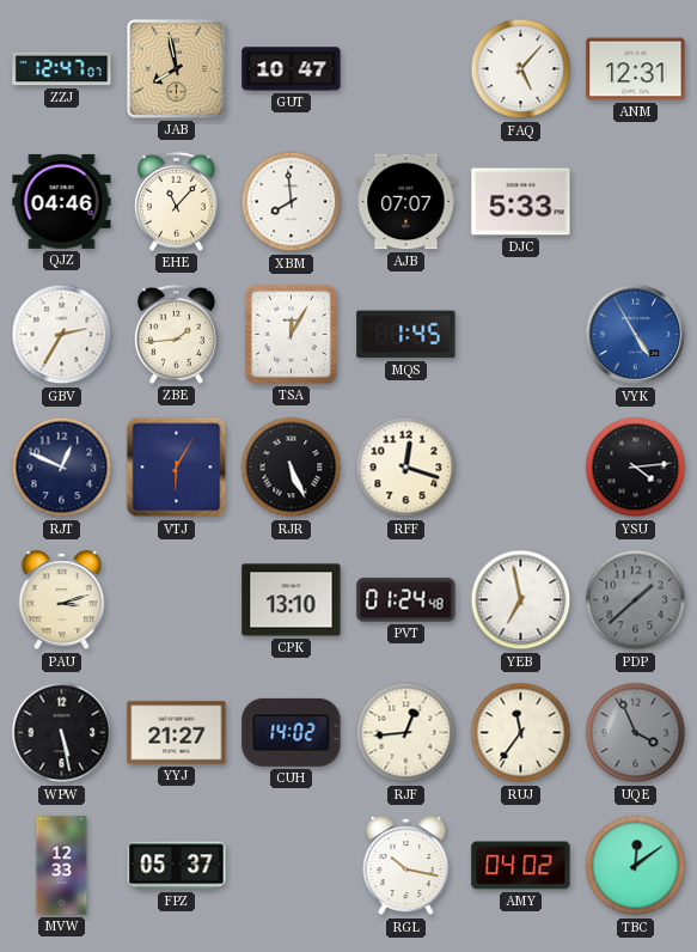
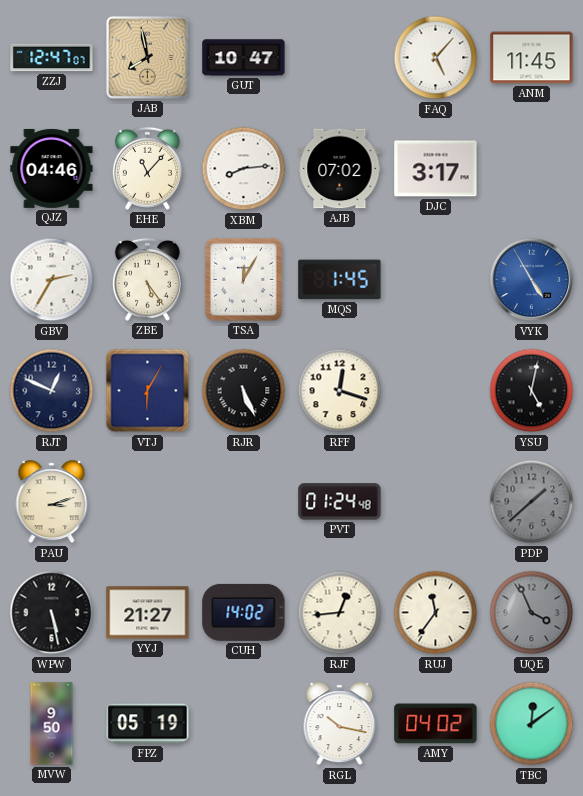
ANM: 12:31 -> 11:45
XBM: 7:59 -> 8:14
AJB: 07:07 -> 07:02
DJC: 5:33 -> 3:17
ZBE: 1:44 -> 5:24
YSU: 4:14 -> 5:02
CPK: 13:10 -> none
YEB: 6:58 -> none
MVW: 12:33 -> 9:50
FPZ: 05:37 -> 05:19
